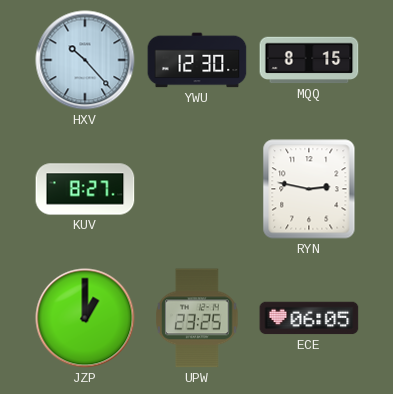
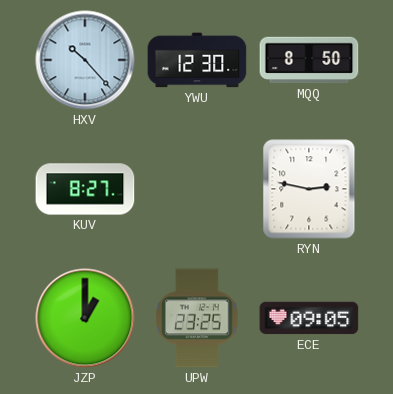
MQQ: 8:15 -> 8:50
ECE: 06:05 -> 09:05
